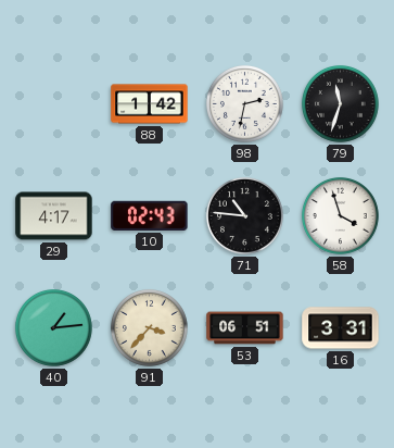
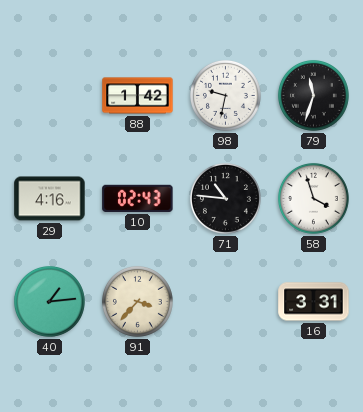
98: 2:32 -> 9:32
29: 4:17 -> 4:16
53: 06:51 -> none
